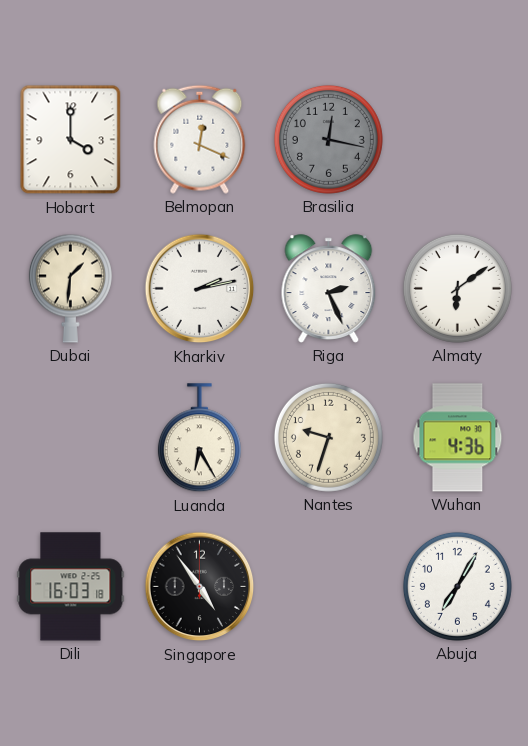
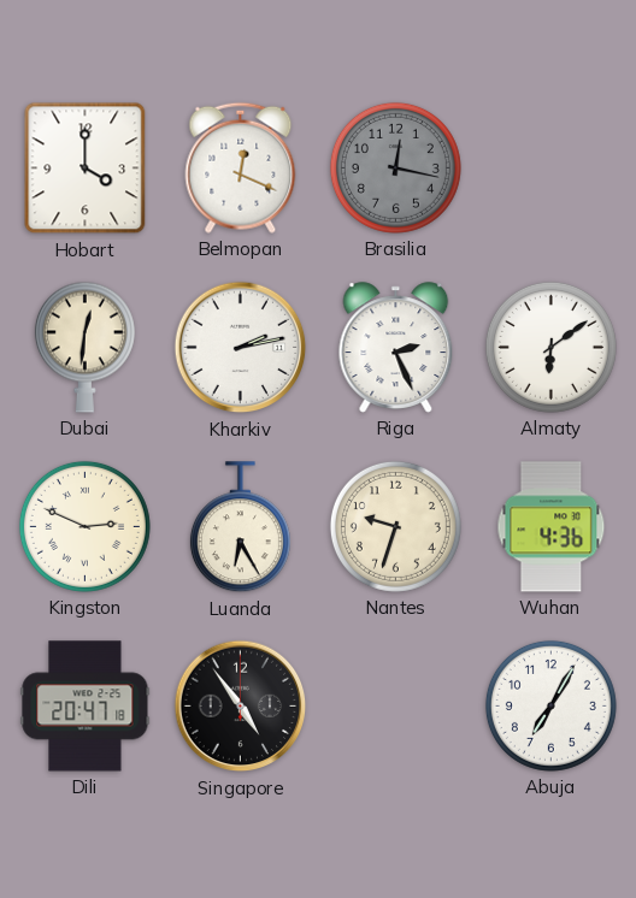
Dubai: 1:31 -> 12:31
Kingston: none -> 2:49
Dili: 16:03 -> 20:47
